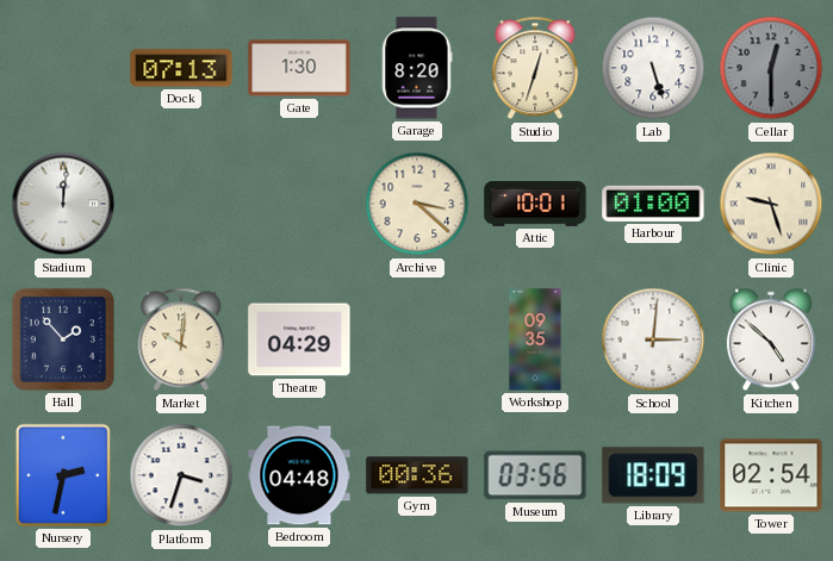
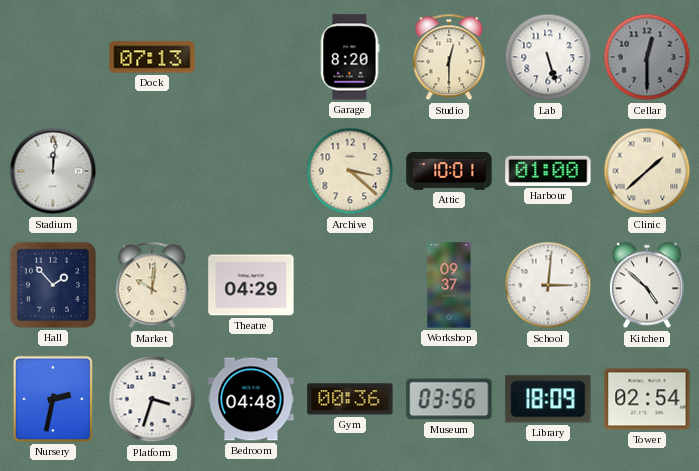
Gate: 1:30 -> none
Studio: 12:33 -> 12:30
Clinic: 9:27 -> 1:38
Workshop: 09:35 -> 09:37
